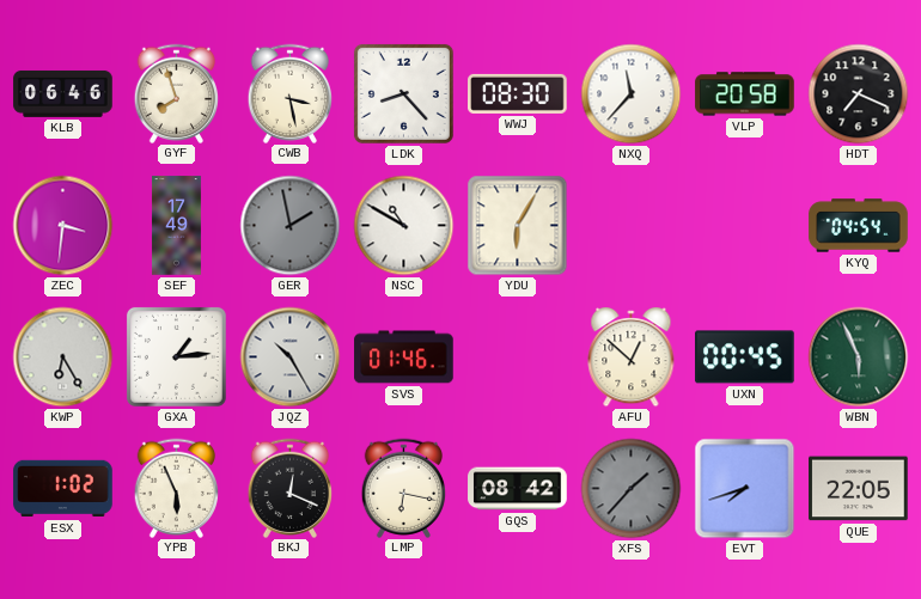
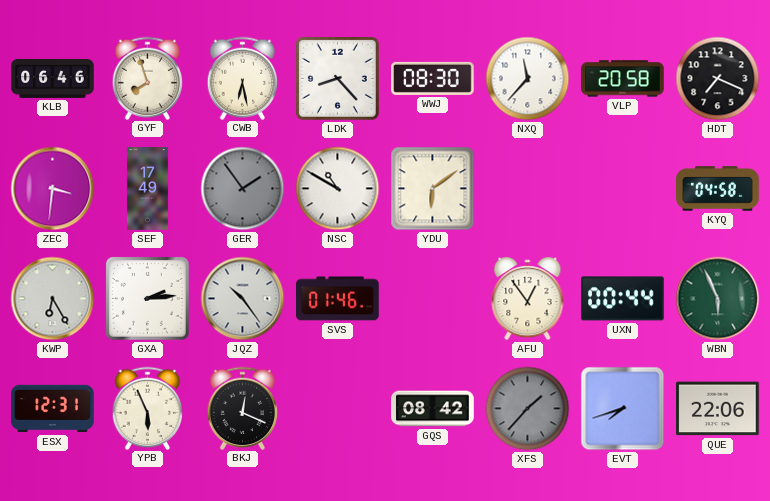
CWB: 3:28 -> 6:28
GER: 1:58 -> 1:54
YDU: 6:05 -> 6:09
KYQ: 04:54 -> 04:58
GXA: 1:14 -> 2:14
JQZ: 10:25 -> 10:24
AFU: 12:52 -> 12:54
UXN: 00:45 -> 00:44
ESX: 1:02 -> 12:31
LMP: 6:17 -> none
QUE: 22:05 -> 22:06
